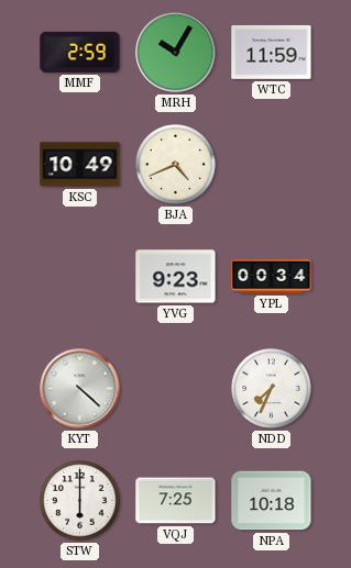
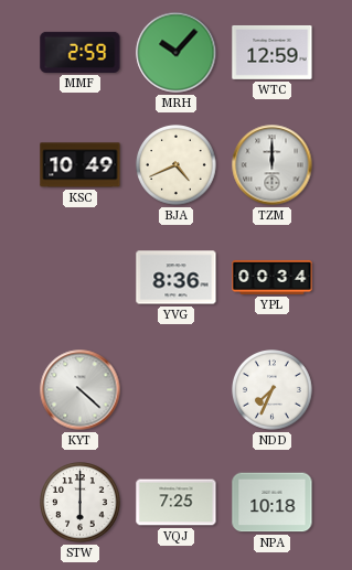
MRH: 10:05 -> 10:07
WTC: 11:59 -> 12:59
TZM: none -> 12:00
YVG: 9:23 -> 8:36
